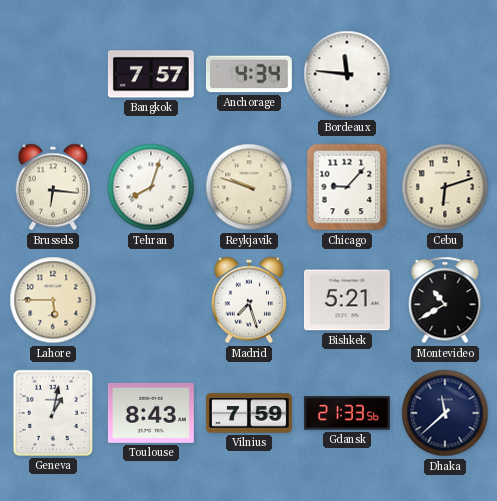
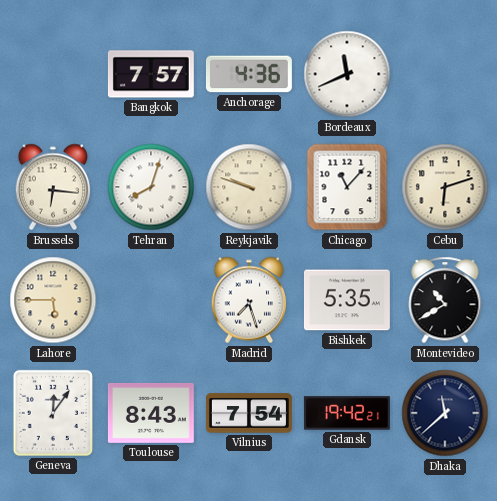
Anchorage: 4:34 -> 4:36
Bordeaux: 11:46 -> 11:41
Chicago: 9:07 -> 11:07
Bishkek: 5:21 -> 5:35
Geneva: 1:02 -> 12:06
Vilnius: 7:59 -> 7:54
Gdansk: 21:33 -> 19:42
